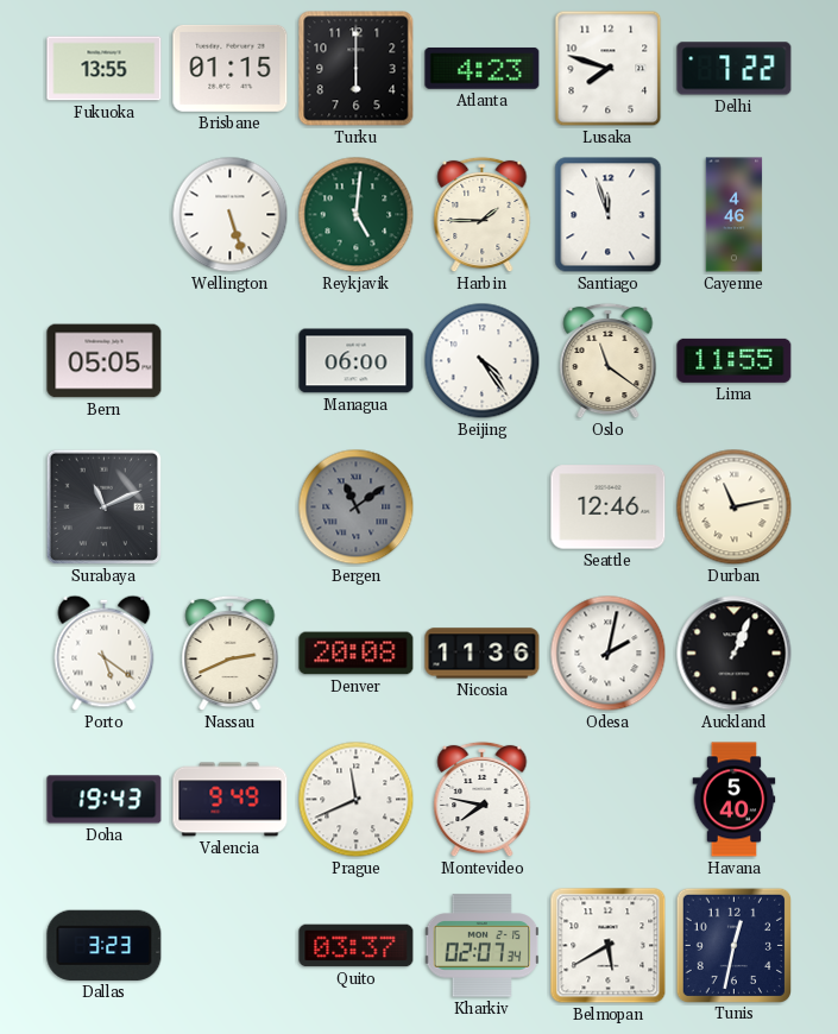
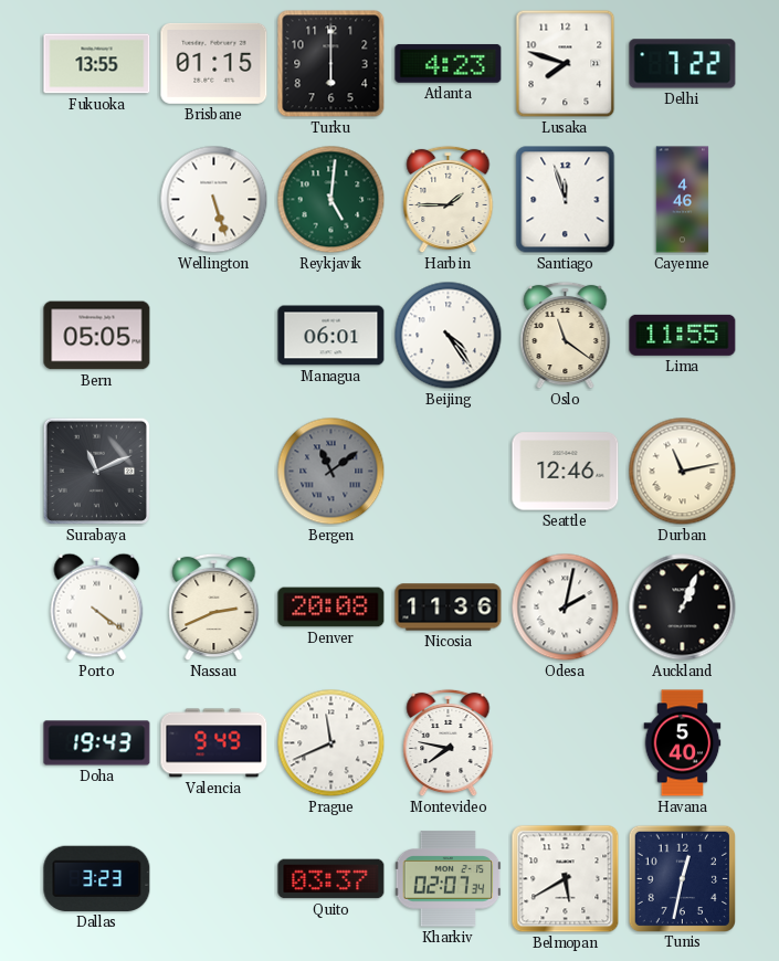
Managua: 06:00 -> 06:01
Porto: 5:21 -> 4:21
